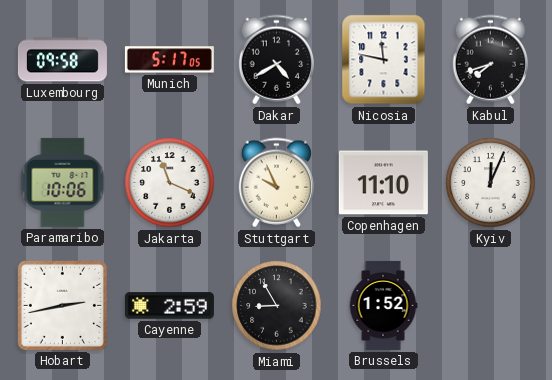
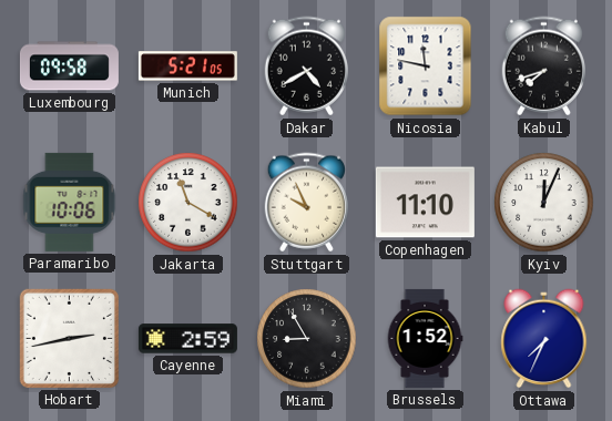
Munich: 5:17 -> 5:21
Jakarta: 11:19 -> 11:20
Ottawa: none -> 7:34
